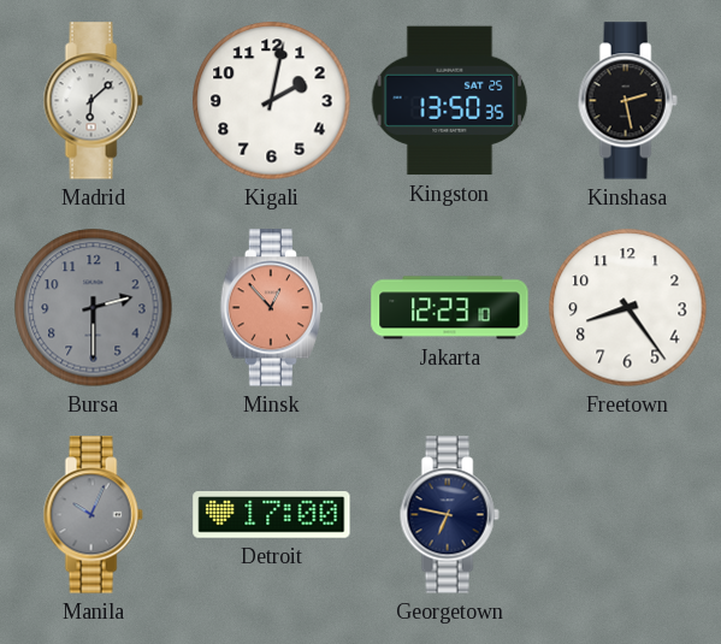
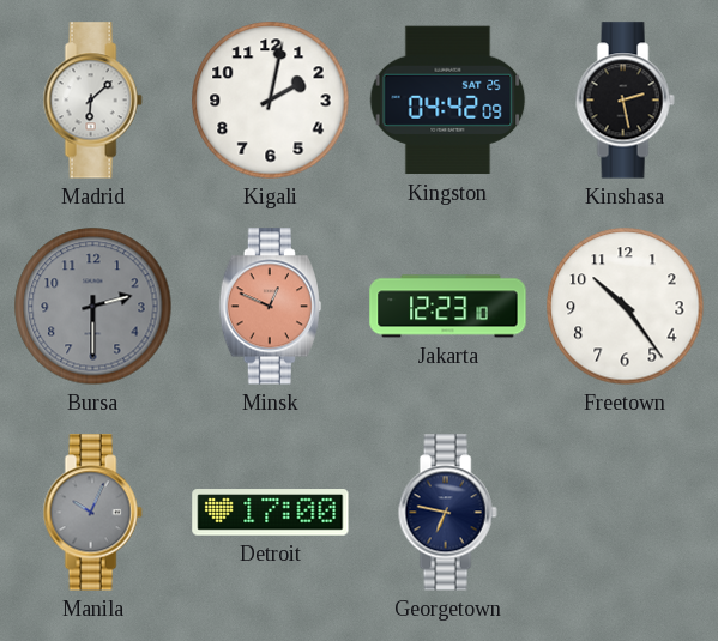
Kingston: 13:50 -> 04:42
Minsk: 12:53 -> 12:49
Freetown: 8:24 -> 10:24
